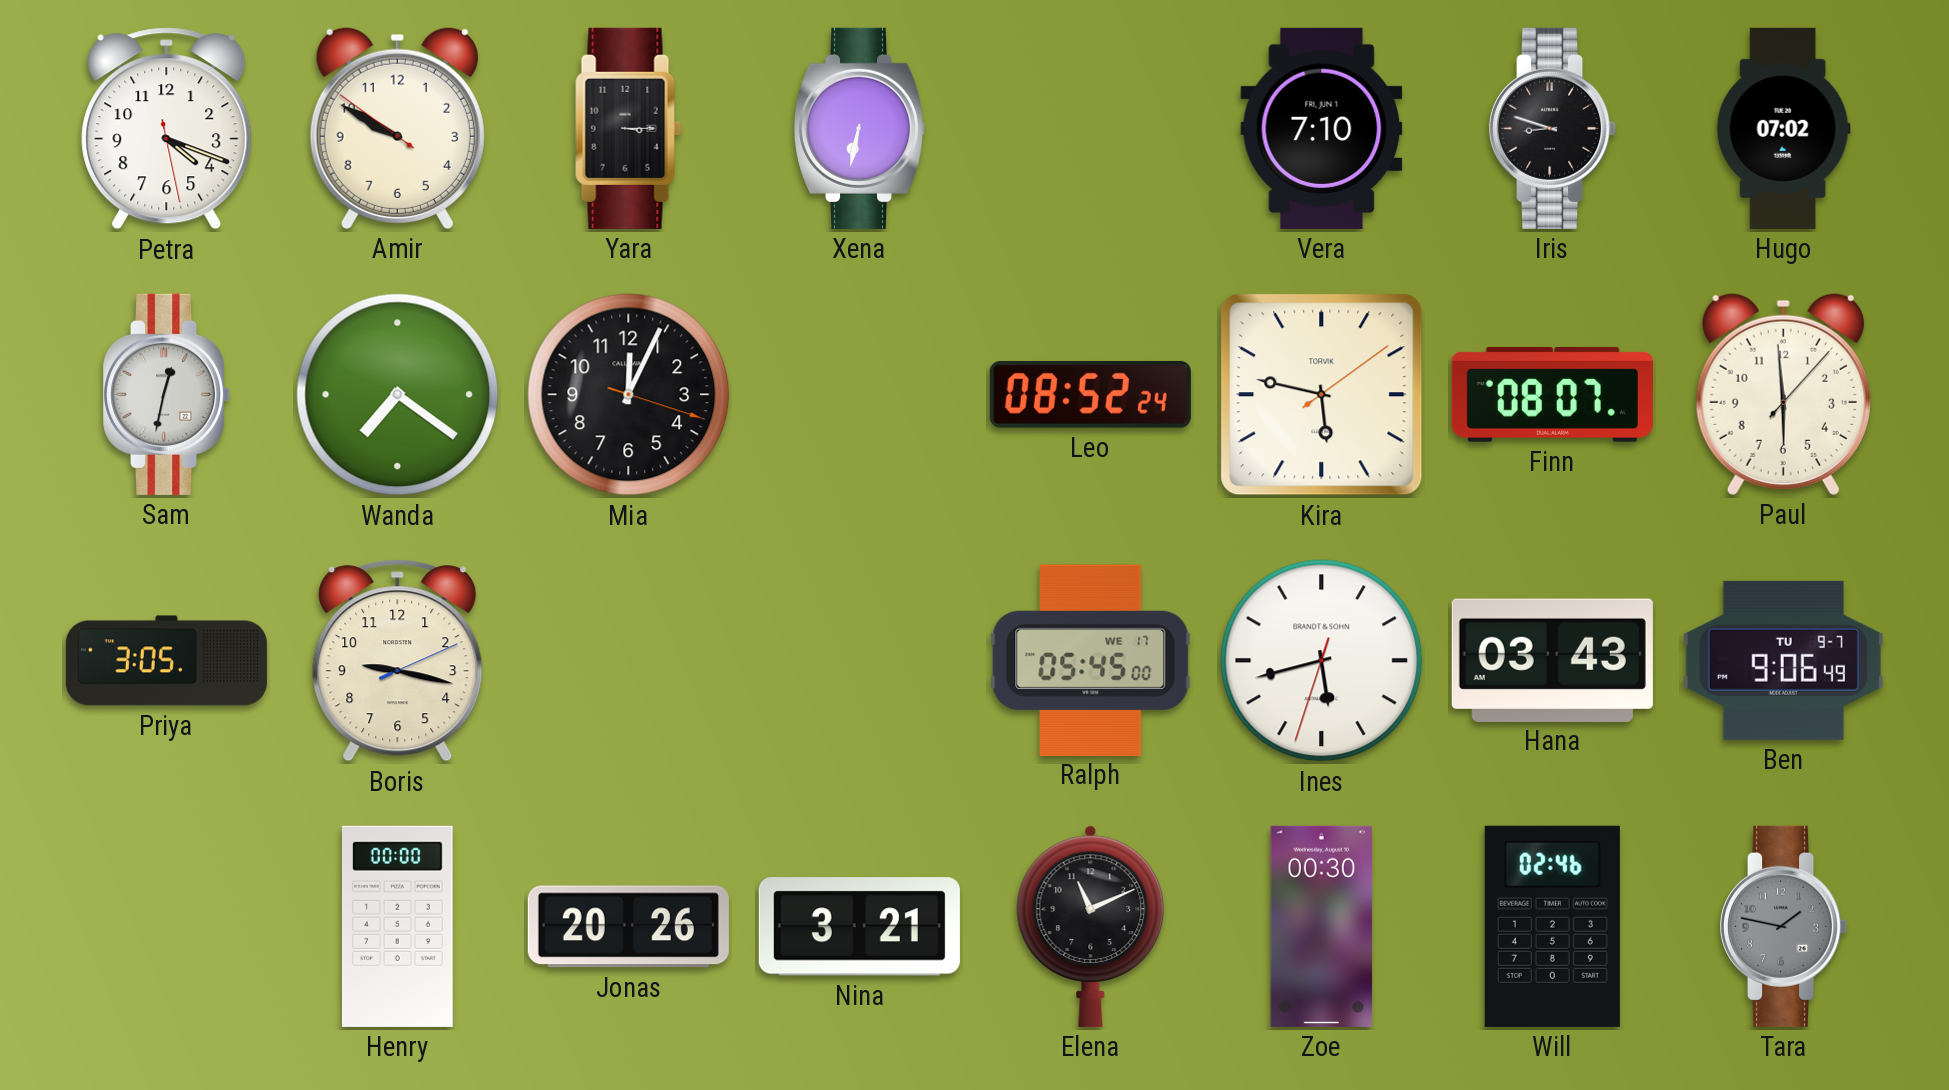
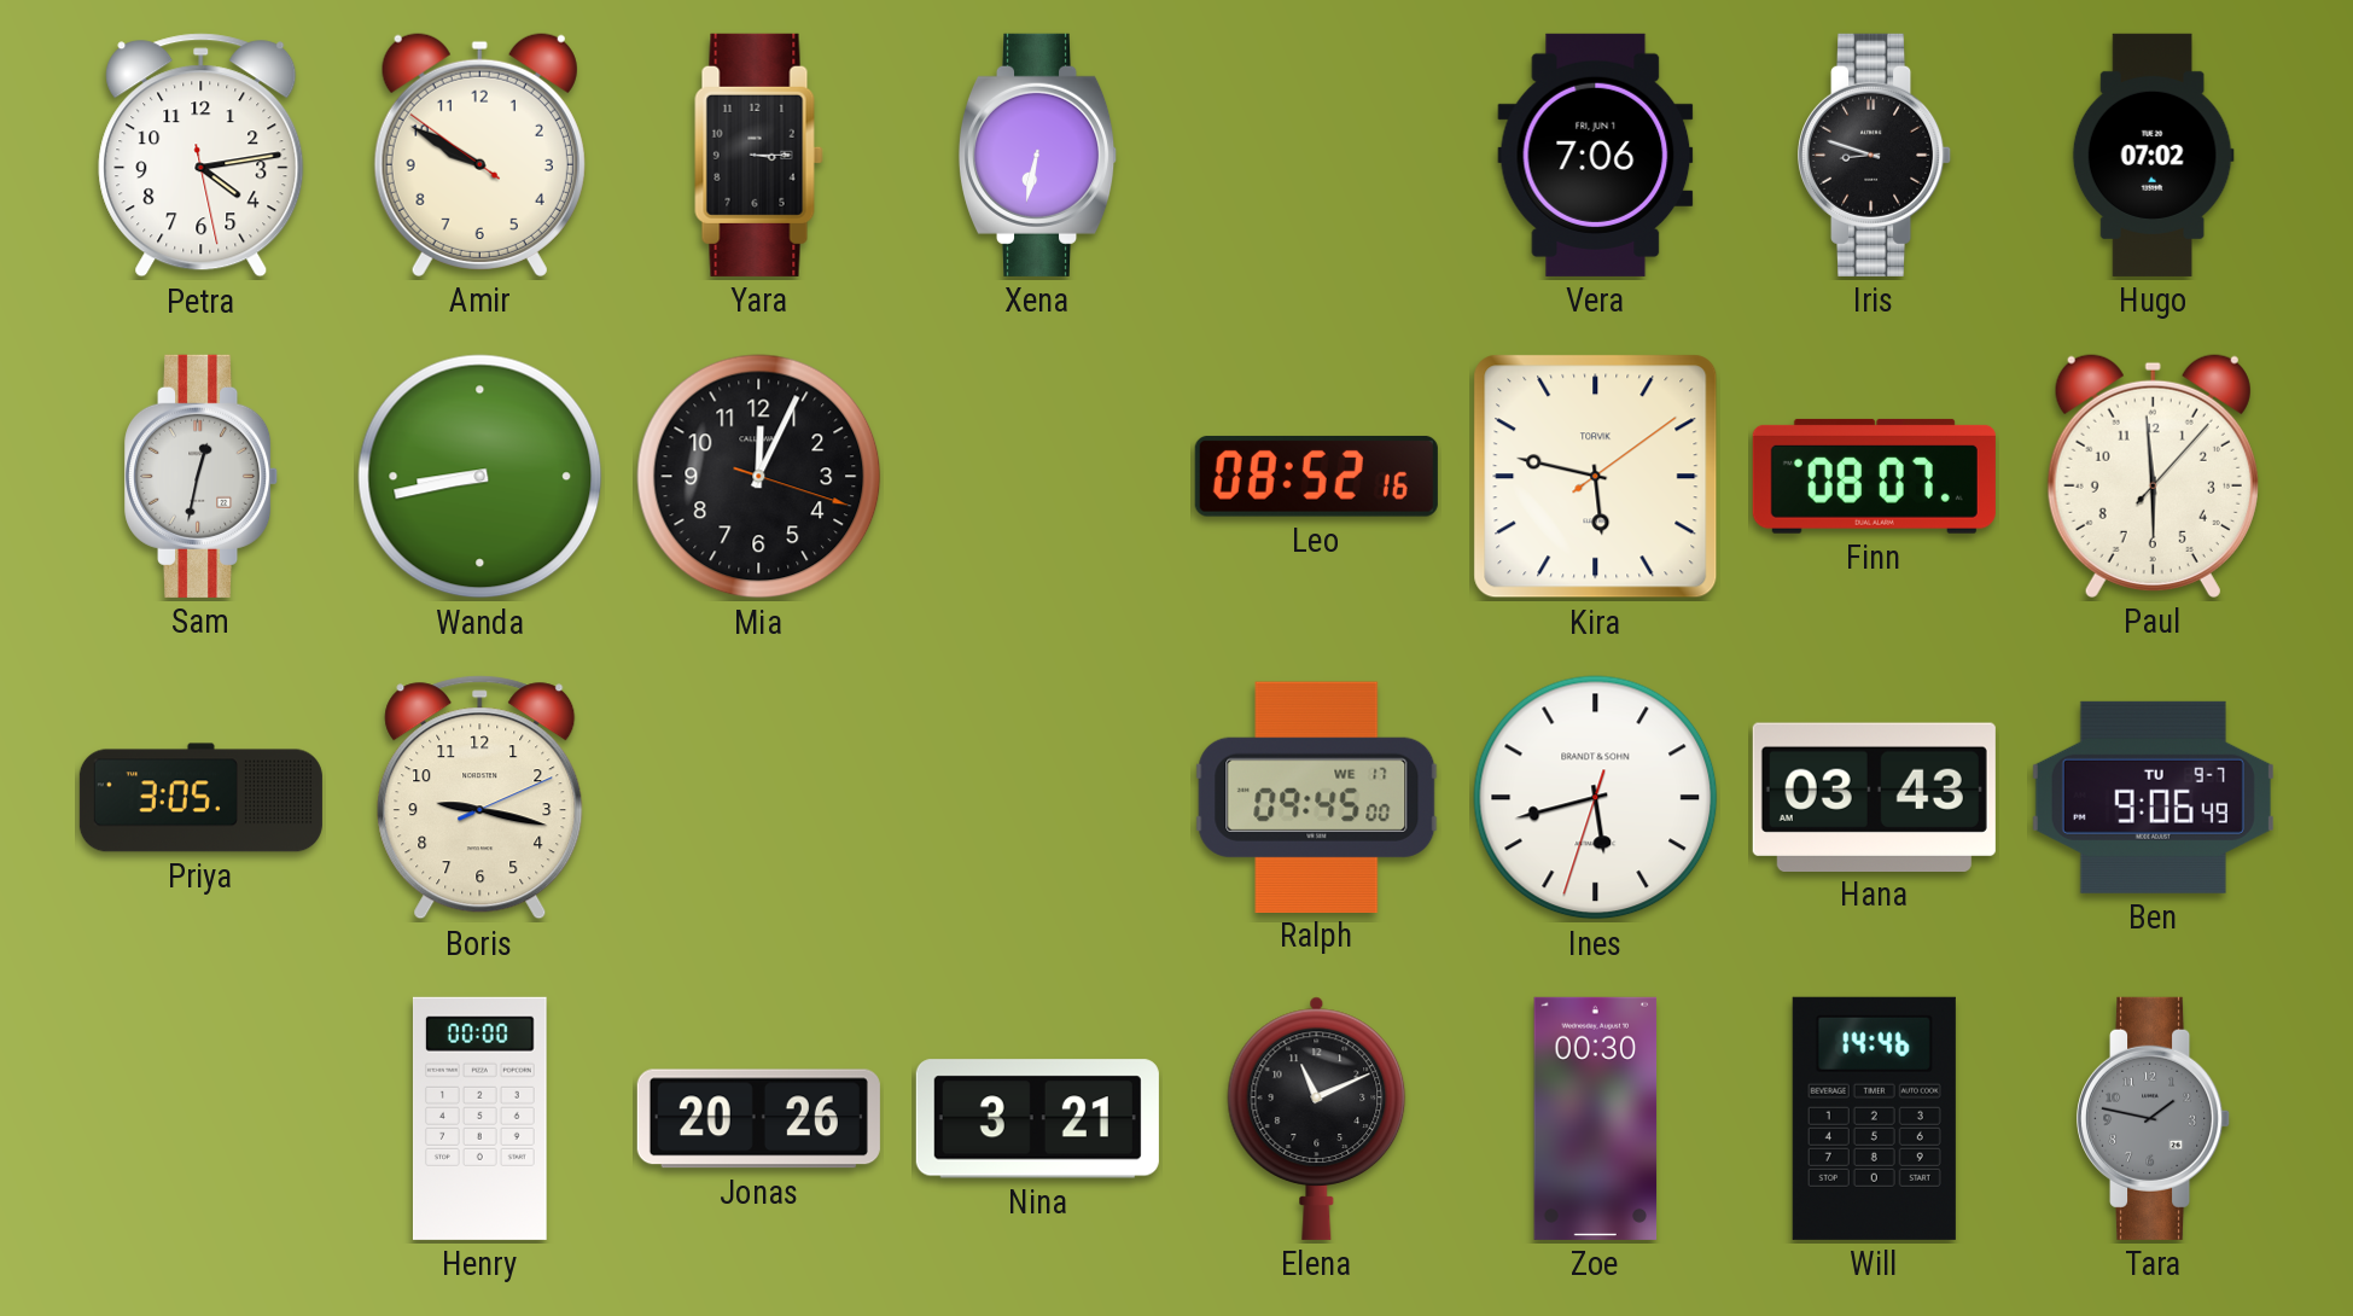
Petra: 4:18 -> 4:13
Vera: 7:10 -> 7:06
Wanda: 7:21 -> 8:43
Leo: 08:52:24 -> 08:52:16
Ralph: 05:45 -> 09:45
Will: 02:46 -> 14:46
